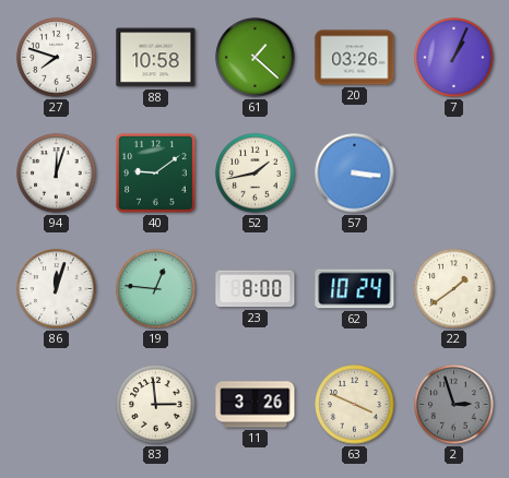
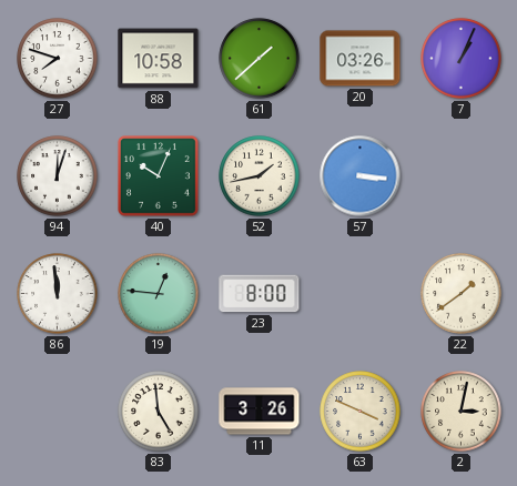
61: 1:22 -> 1:38
40: 9:09 -> 10:04
86: 12:03 -> 11:59
62: 10:24 -> none
83: 2:59 -> 4:59
2: 2:57 -> 3:02
2 dial: grey -> cream
